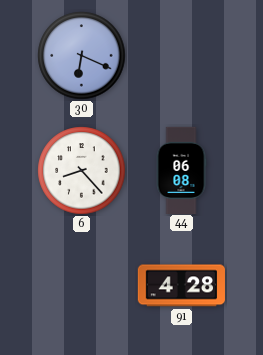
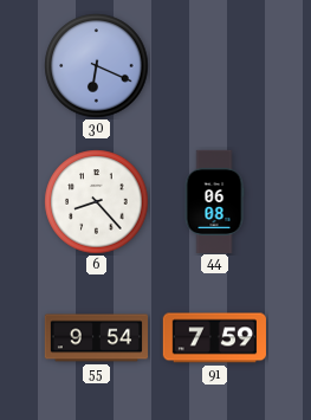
55: none -> 9:54
91: 4:28 -> 7:59
